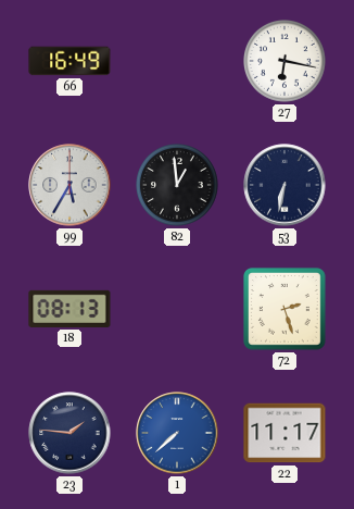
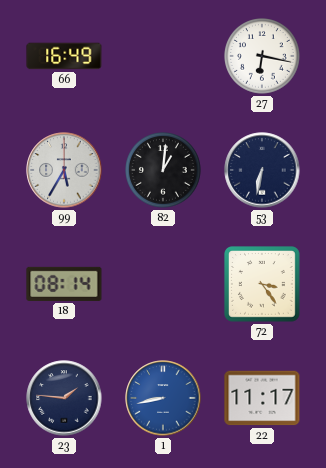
82: 12:59 -> 1:01
18: 08:13 -> 08:14
72: 2:27 -> 3:24
1: 7:38 -> 8:43
